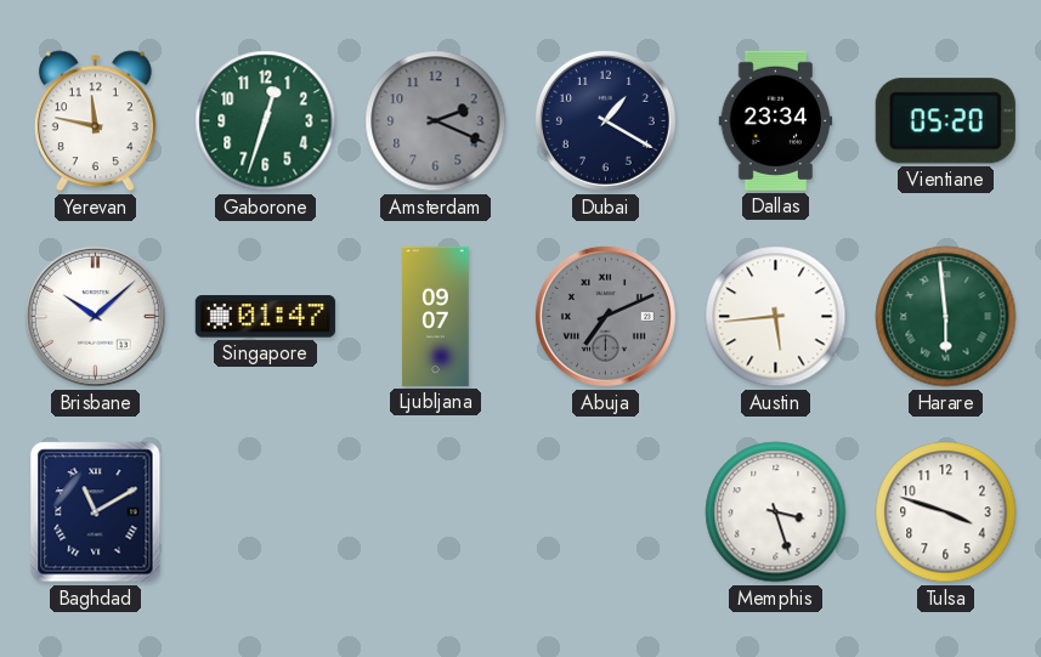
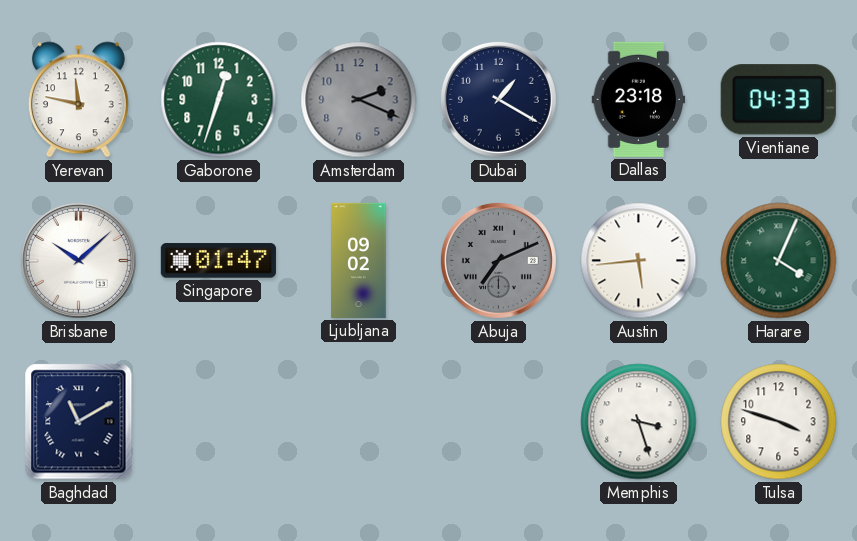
Dallas: 23:34 -> 23:18
Vientiane: 05:20 -> 04:33
Ljubljana: 09:07 -> 09:02
Harare: 5:59 -> 4:04
